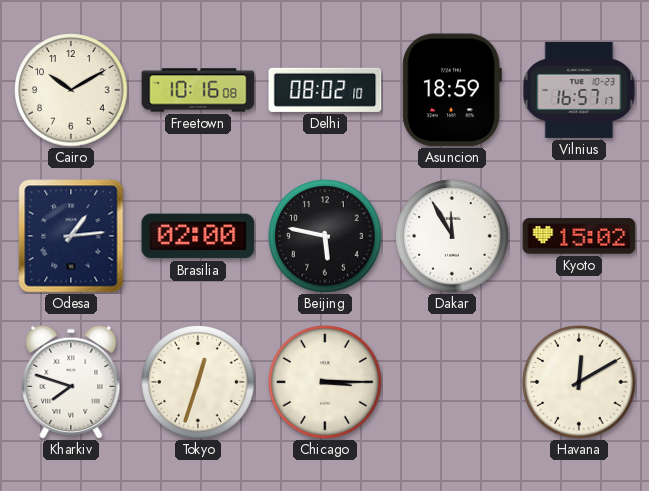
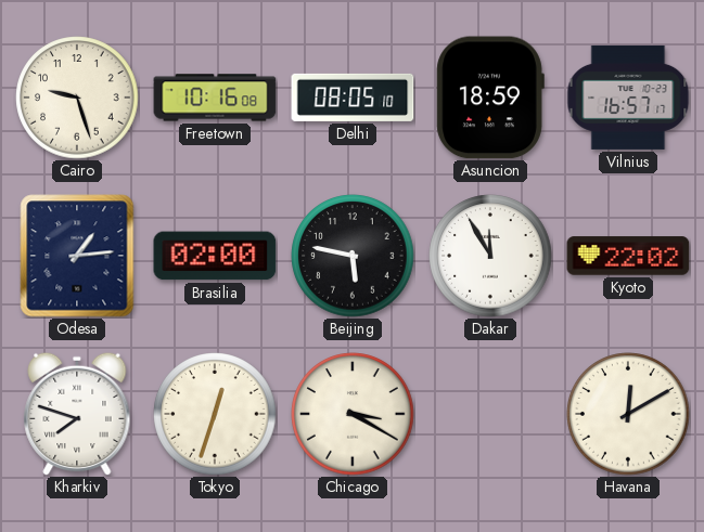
Cairo: 10:10 -> 9:27
Delhi: 08:02 -> 08:05
Kyoto: 15:02 -> 22:02
Chicago: 3:15 -> 3:20
